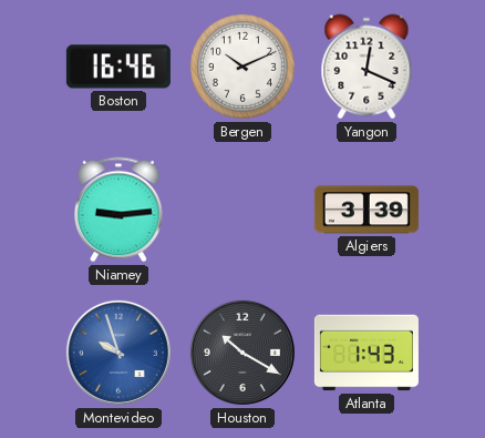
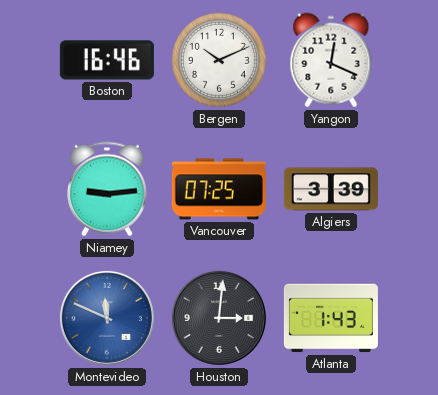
Vancouver: none -> 07:25
Montevideo: 9:57 -> 11:49
Houston: 10:20 -> 3:01
